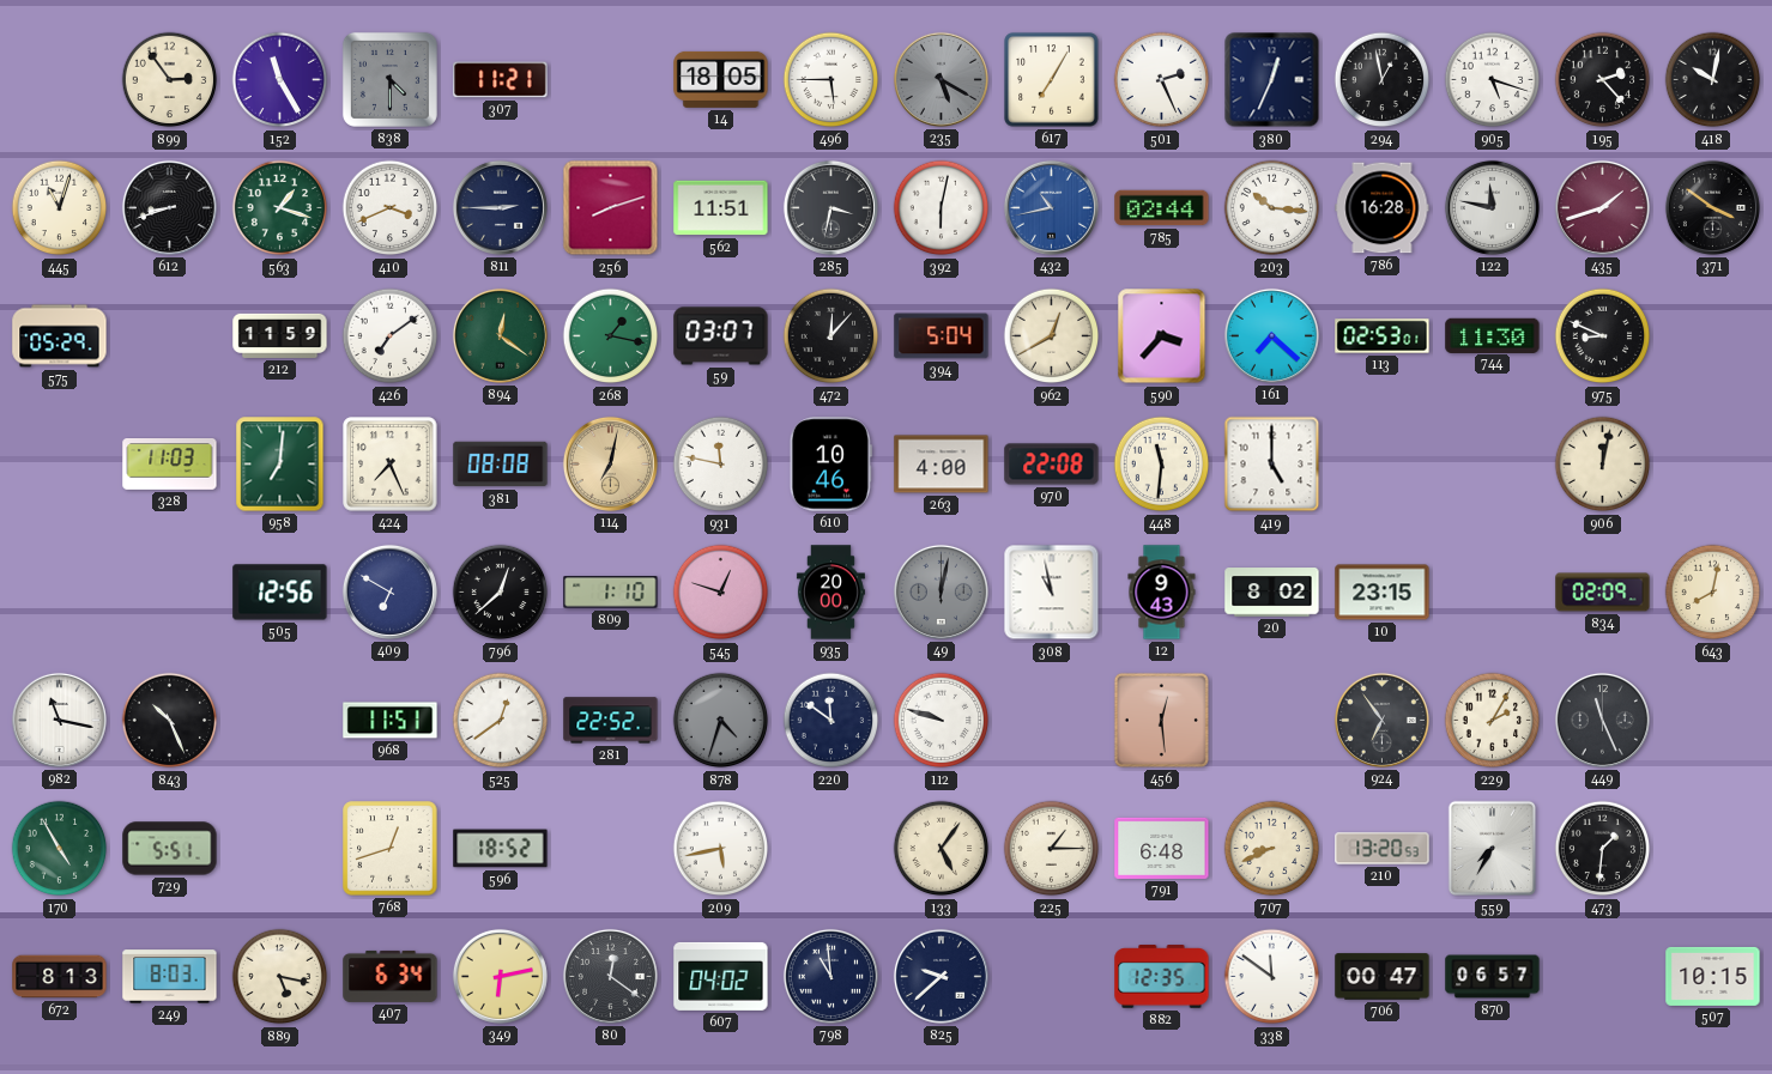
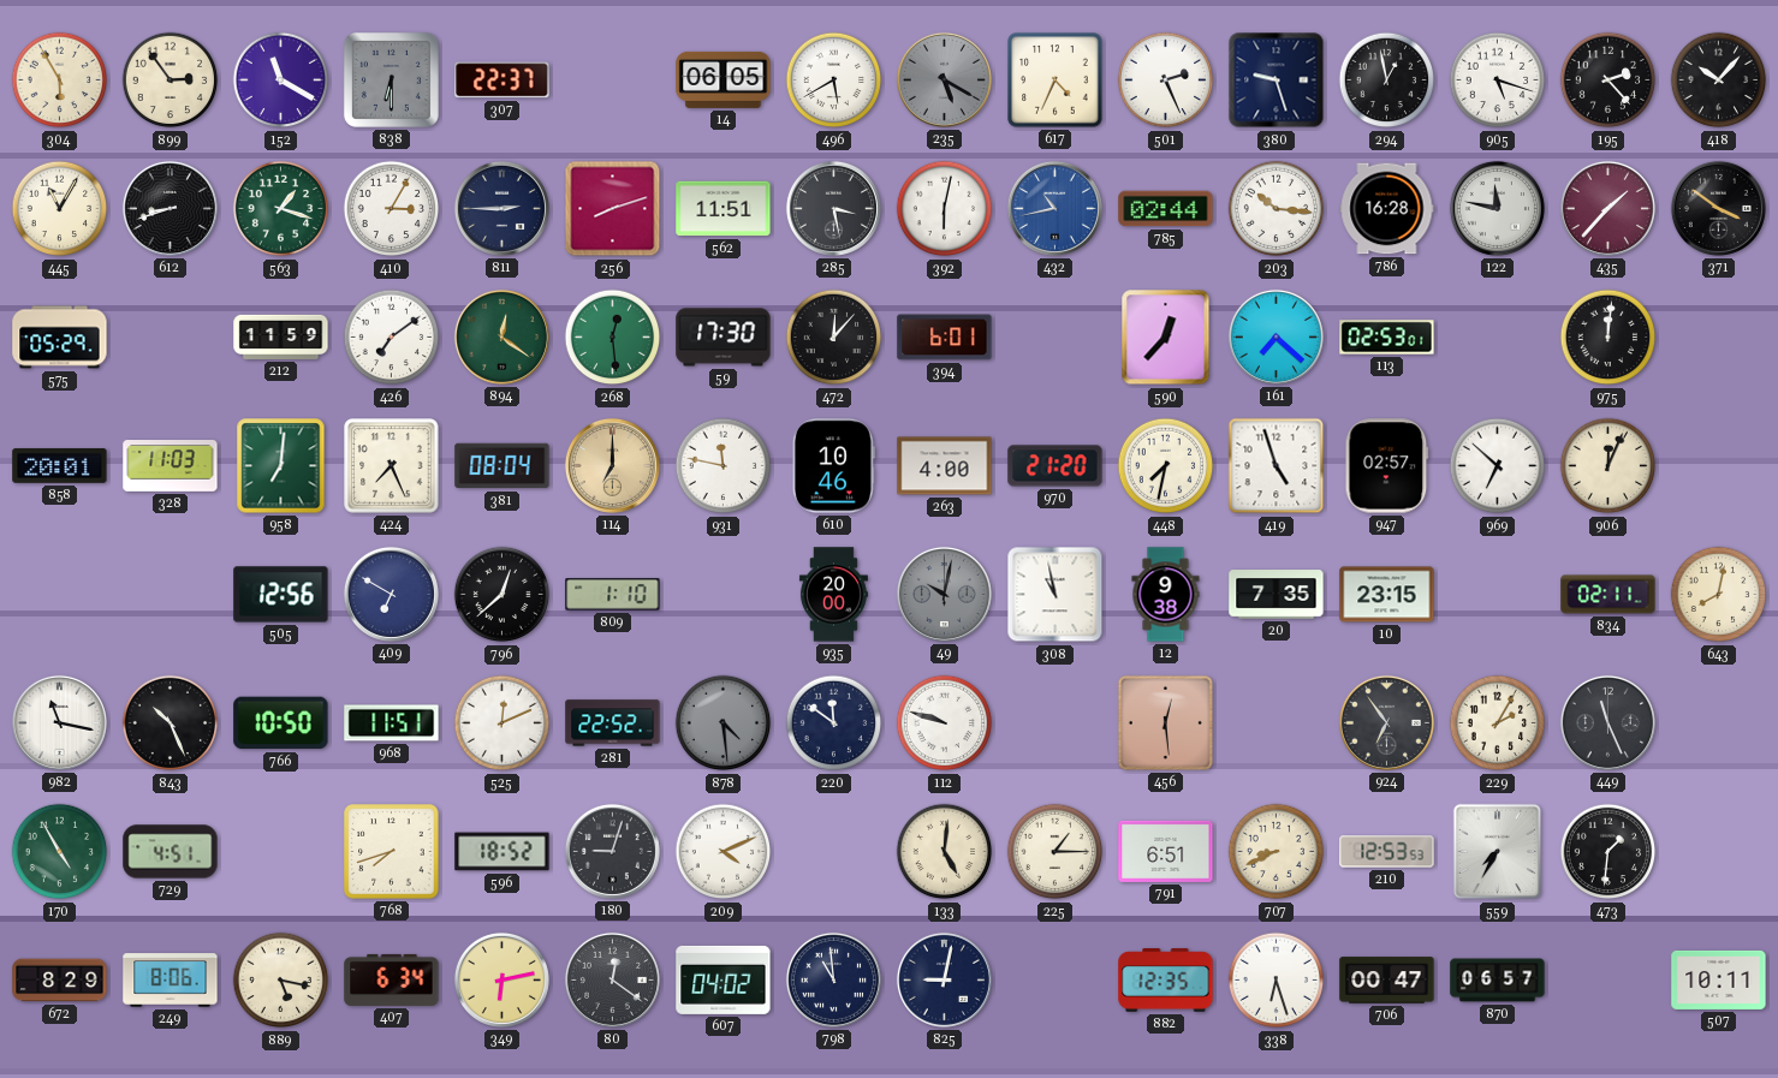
304: none -> 5:55
152: 11:25 -> 11:20
838: 4:30 -> 6:30
307: 11:21 -> 22:37
14: 18:05 -> 06:05
496: 5:45 -> 5:40
617: 7:05 -> 4:34
380: 12:34 -> 9:27
418: 10:02 -> 10:07
445: 11:03 -> 11:05
410: 3:41 -> 3:05
285: 3:32 -> 3:28
435: 1:42 -> 1:37
268: 1:17 -> 12:29
59: 03:07 -> 17:30
394: 5:04 -> 6:01
962: 12:40 -> none
590: 3:37 -> 12:37
744: 11:30 -> none
975: 8:49 -> 12:01
858: none -> 20:01
381: 08:08 -> 08:04
114: 7:02 -> 7:00
970: 22:08 -> 21:20
448: 11:31 -> 7:32
419: 5:00 -> 4:57
947: none -> 02:57
969: none -> 6:52
906: 12:02 -> 12:04
545: 12:48 -> none
49: 12:02 -> 10:02
12: 9:43 -> 9:38
20: 8:02 -> 7:35
834: 02:09 -> 02:11
766: none -> 10:50
525: 12:39 -> 12:11
878: 4:33 -> 4:29
729: 5:51 -> 4:51
768: 12:42 -> 7:42
180: none -> 9:03
209: 5:43 -> 4:11
133: 5:06 -> 5:01
791: 6:48 -> 6:51
210: 13:20 -> 12:53
672: 8:13 -> 8:29
249: 8:03 -> 8:06
825: 9:38 -> 9:02
338: 11:51 -> 6:27
507: 10:15 -> 10:11
